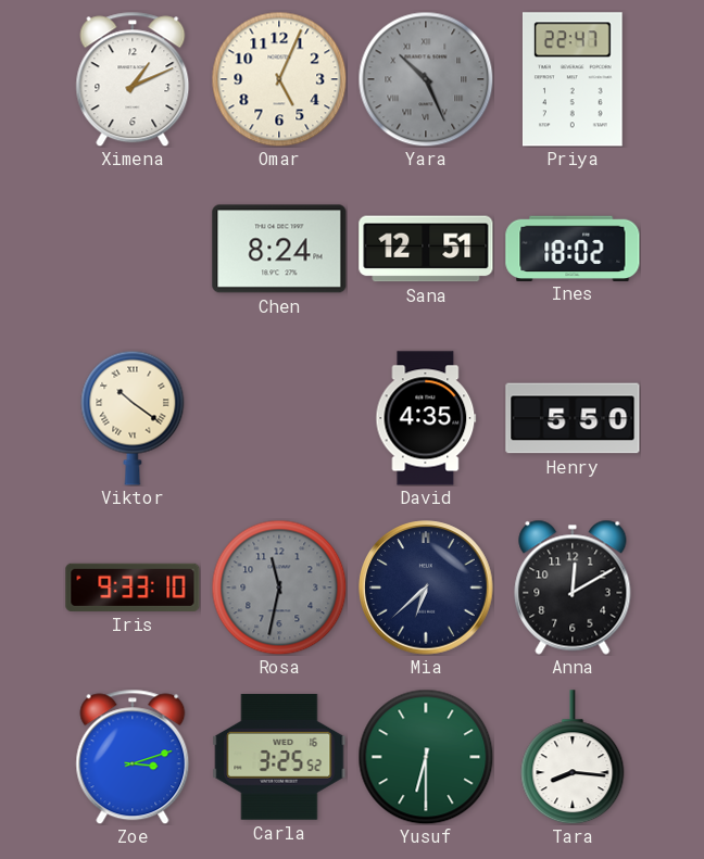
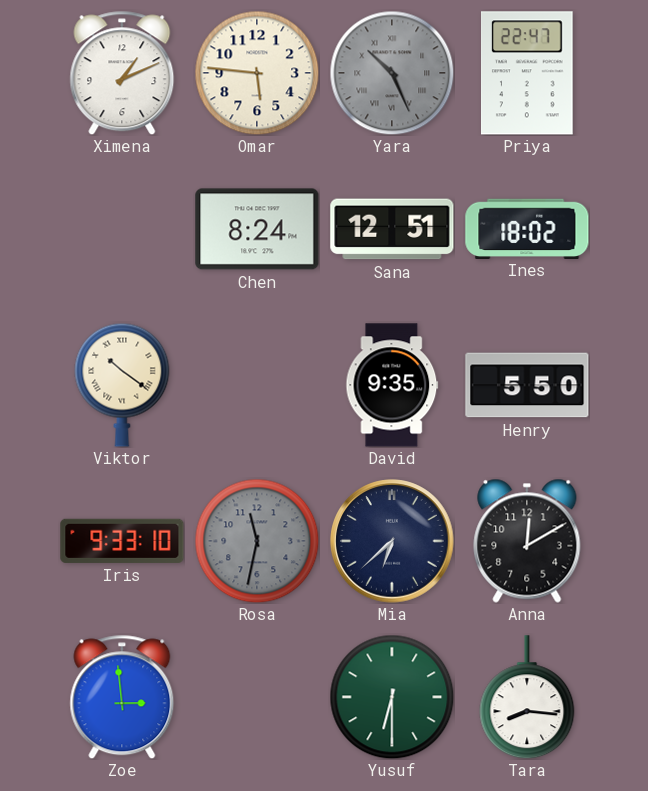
Omar: 5:04 -> 5:46
David: 4:35 -> 9:35
Zoe: 3:12 -> 2:59
Carla: 3:25 -> none
